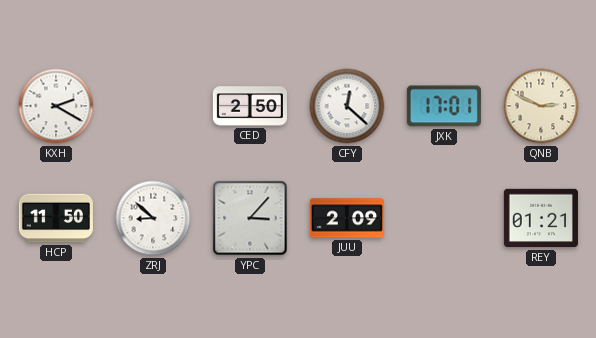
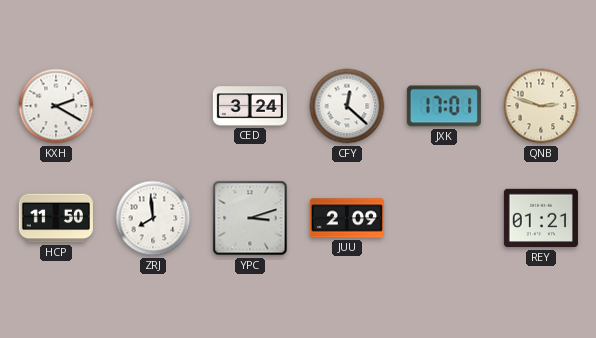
CED: 2:50 -> 3:24
QNB: 2:49 -> 2:48
ZRJ: 8:52 -> 7:59
YPC: 3:07 -> 3:12
